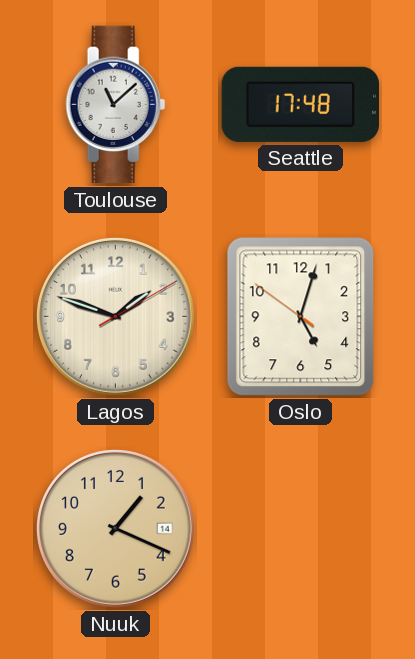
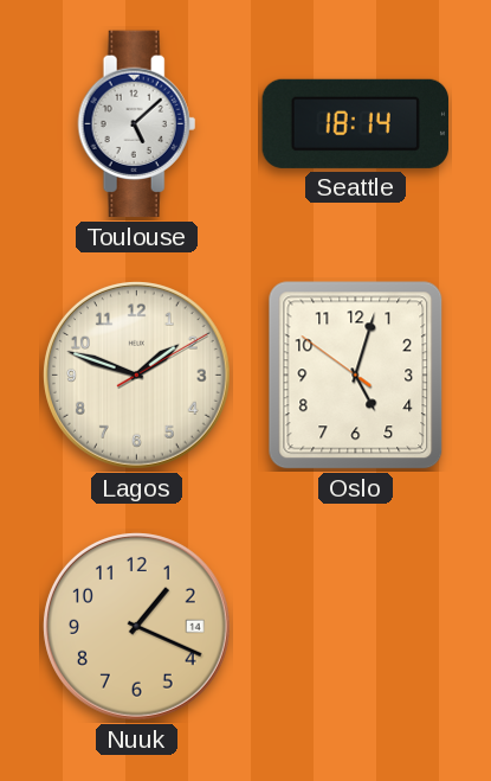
Toulouse: 11:08 -> 5:08
Seattle: 17:48 -> 18:14
